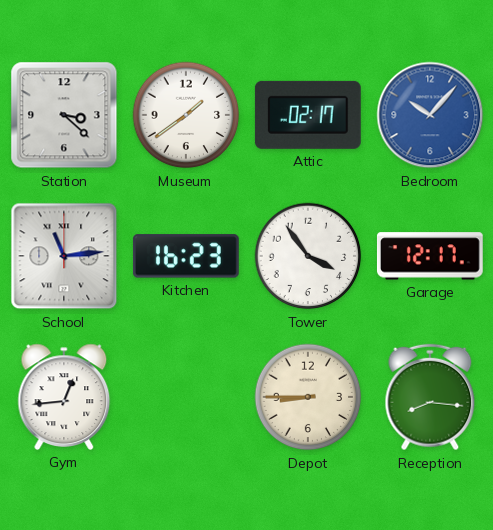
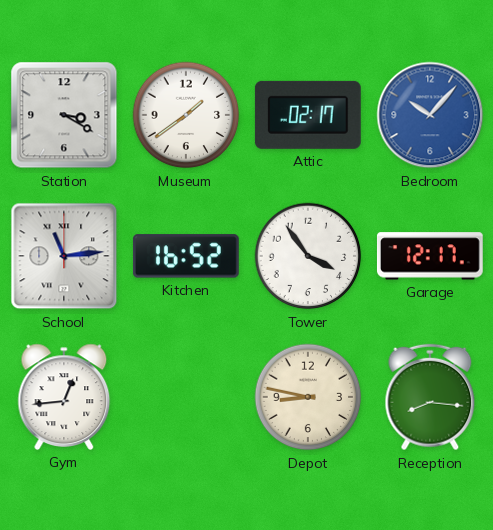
Station: 3:22 -> 3:20
Kitchen: 16:23 -> 16:52
Depot: 8:45 -> 8:47
